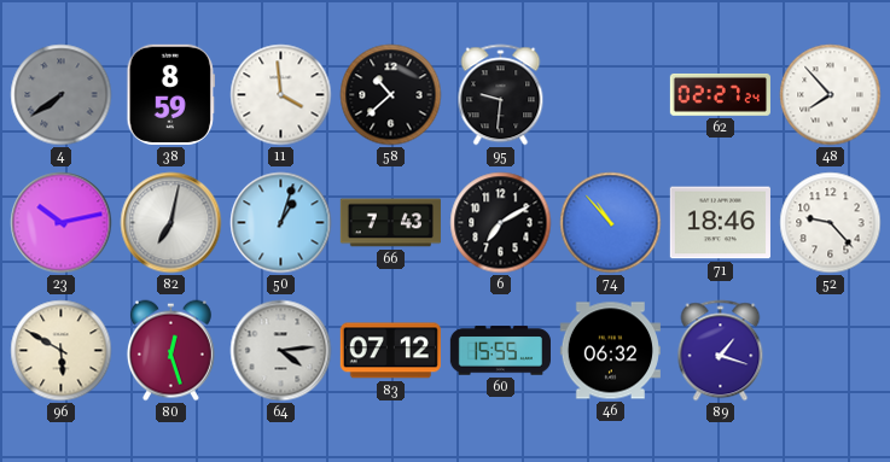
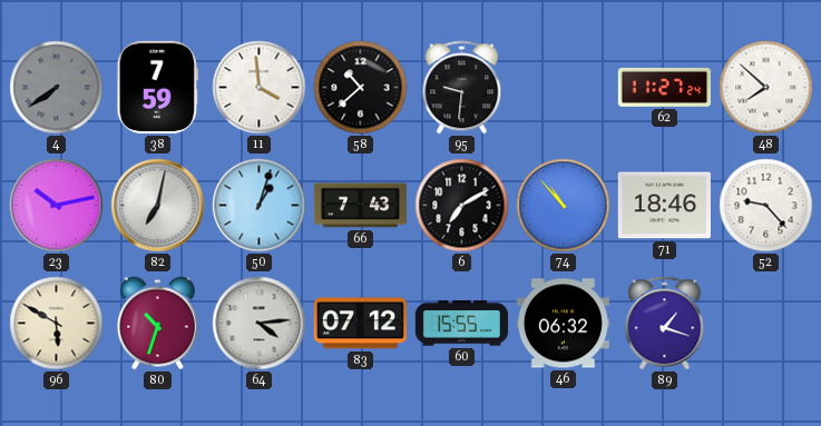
38: 8:59 -> 7:59
62: 02:27 -> 11:27
48: 7:53 -> 7:52
80: 12:27 -> 10:33
